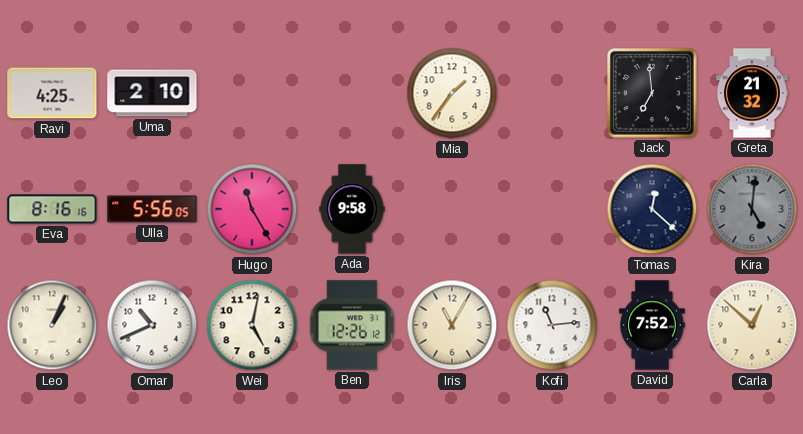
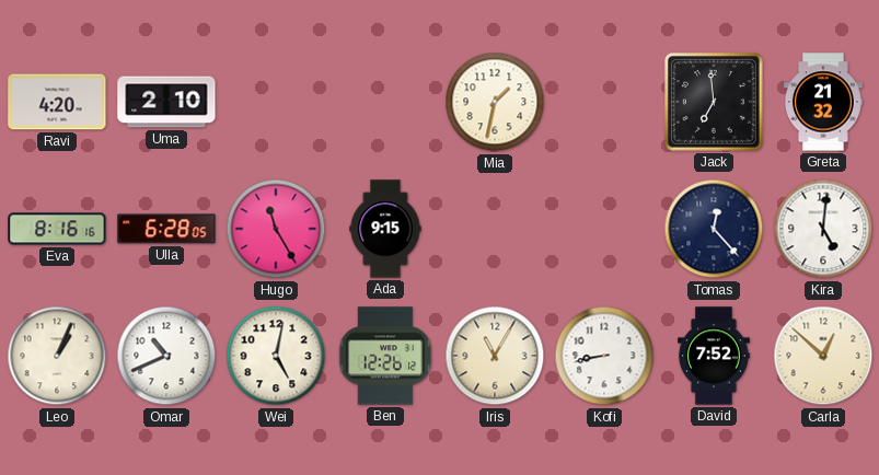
Ravi: 4:25 -> 4:20
Mia: 1:36 -> 1:32
Ulla: 5:56 -> 6:28
Ada: 9:58 -> 9:15
Tomas: 12:22 -> 12:23
Kira dial: grey -> white
Kofi: 11:14 -> 8:43
